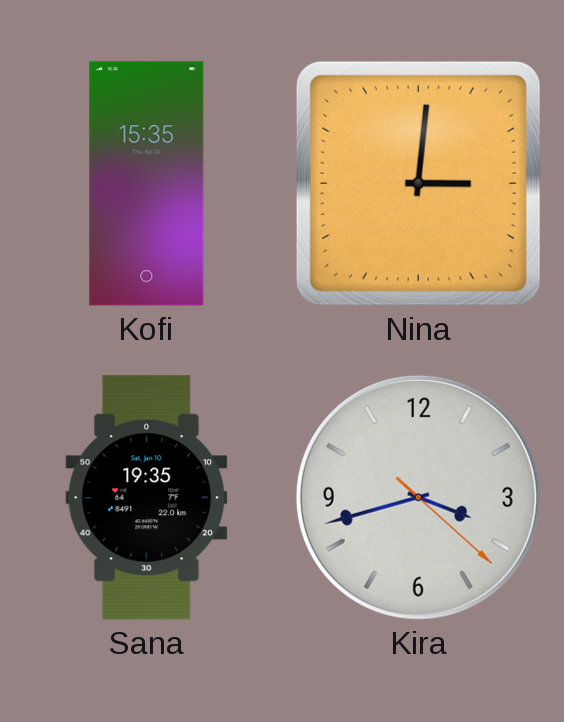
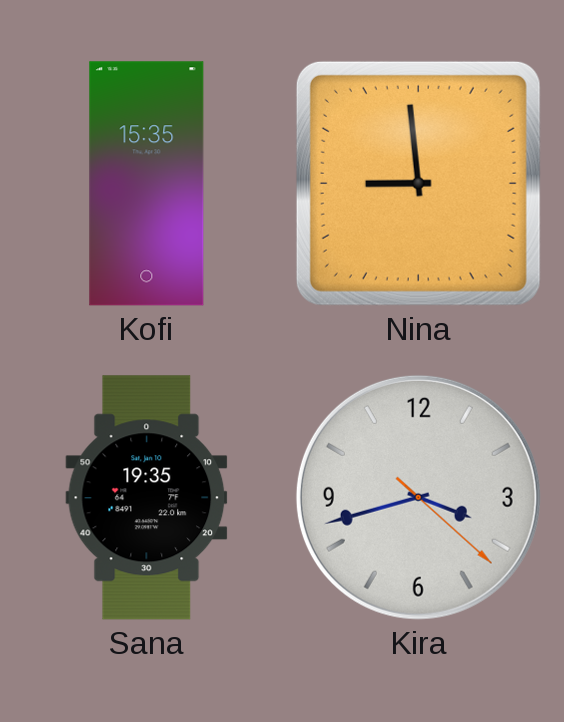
Nina: 3:01 -> 8:59
